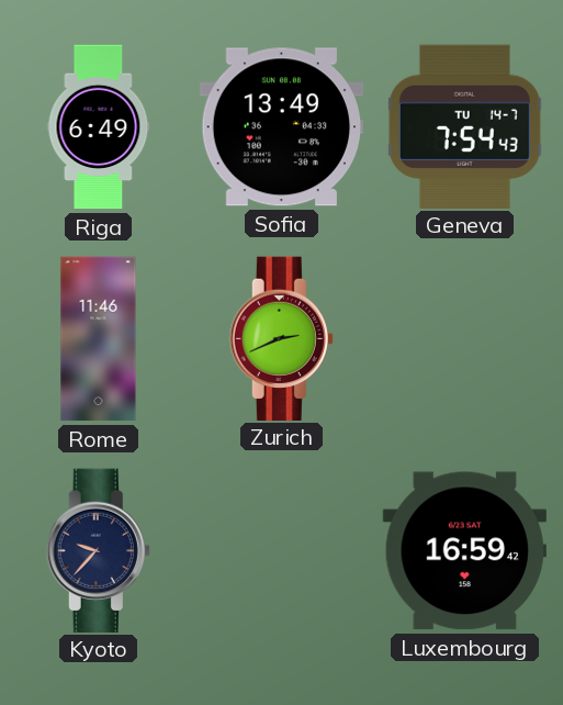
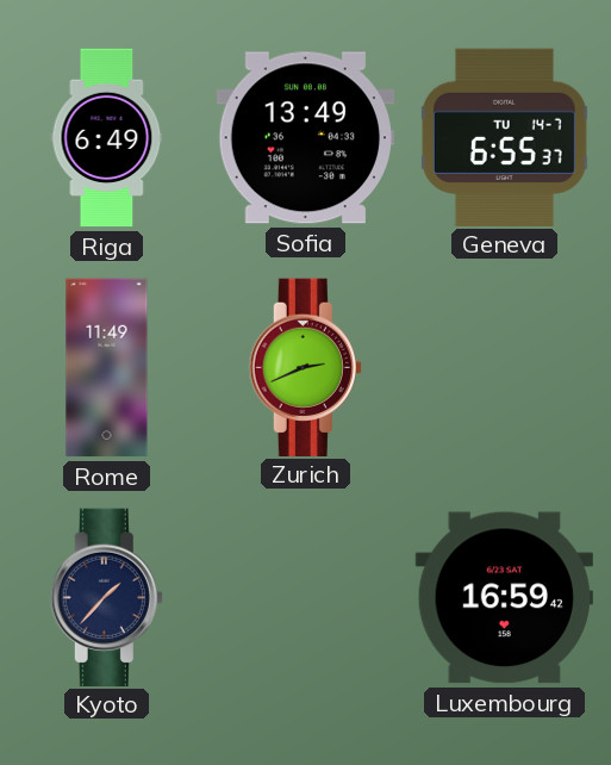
Geneva: 7:54 -> 6:55
Rome: 11:46 -> 11:49
Kyoto: 9:37 -> 1:37
